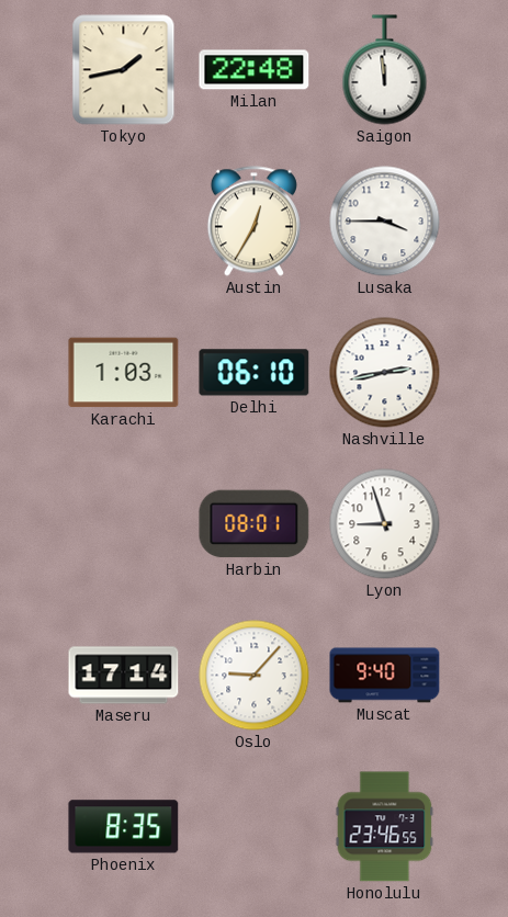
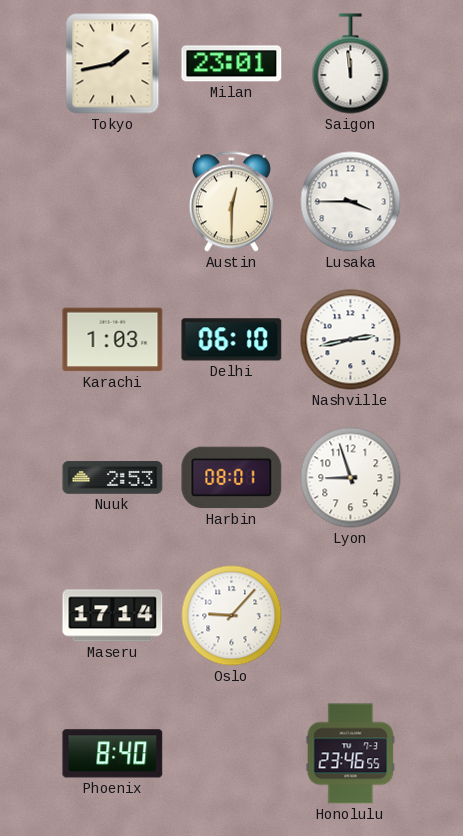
Milan: 22:48 -> 23:01
Austin: 12:35 -> 12:30
Nuuk: none -> 2:53
Muscat: 9:40 -> none
Phoenix: 8:35 -> 8:40
